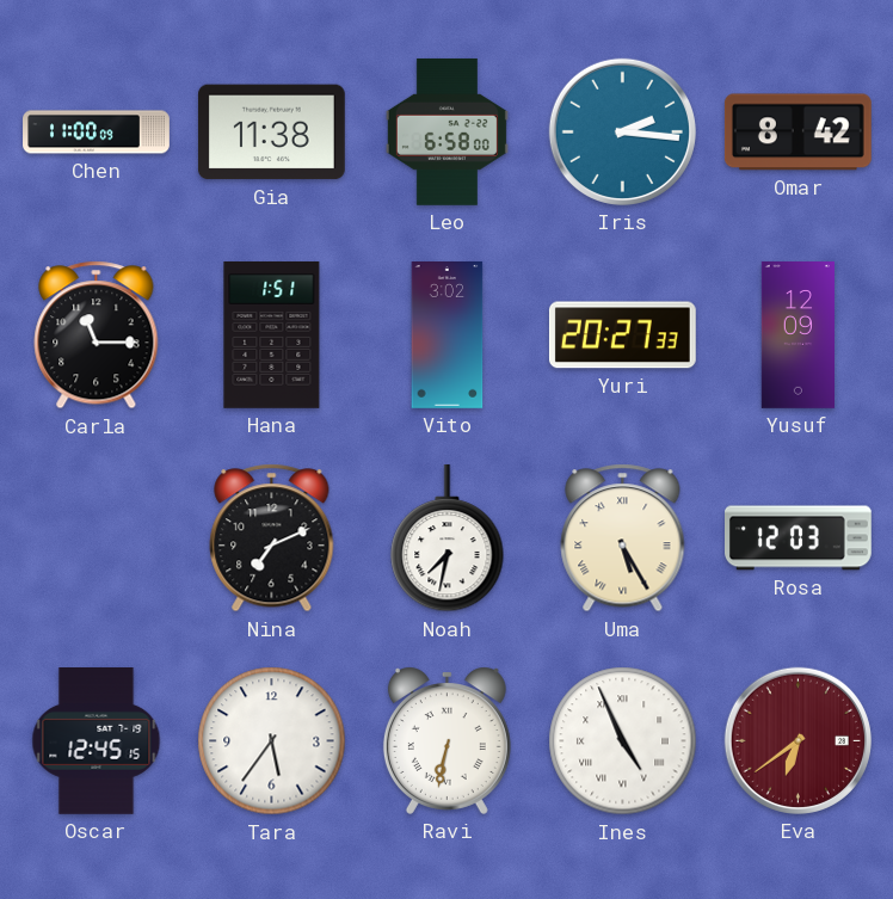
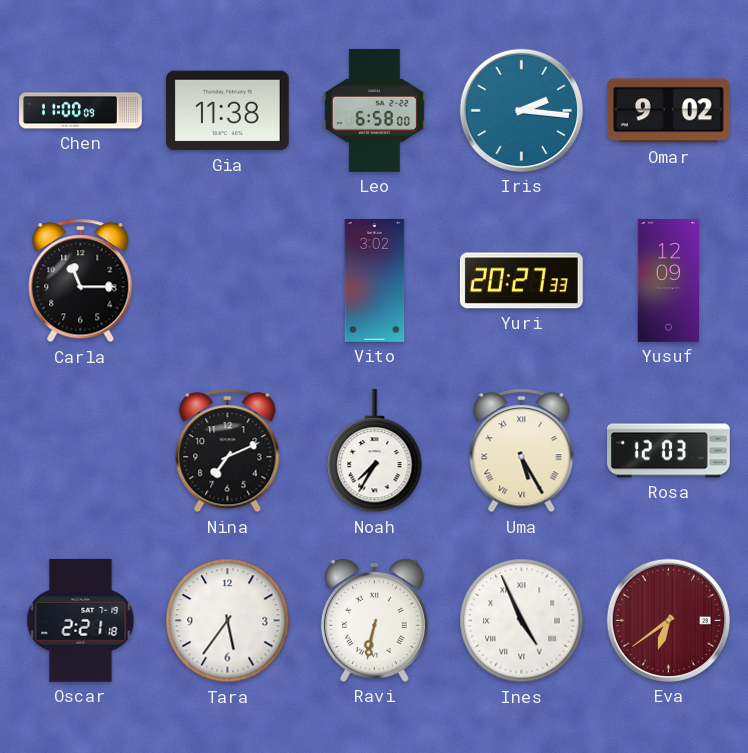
Omar: 8:42 -> 9:02
Hana: 1:51 -> none
Noah: 7:32 -> 7:35
Oscar: 12:45 -> 2:21
